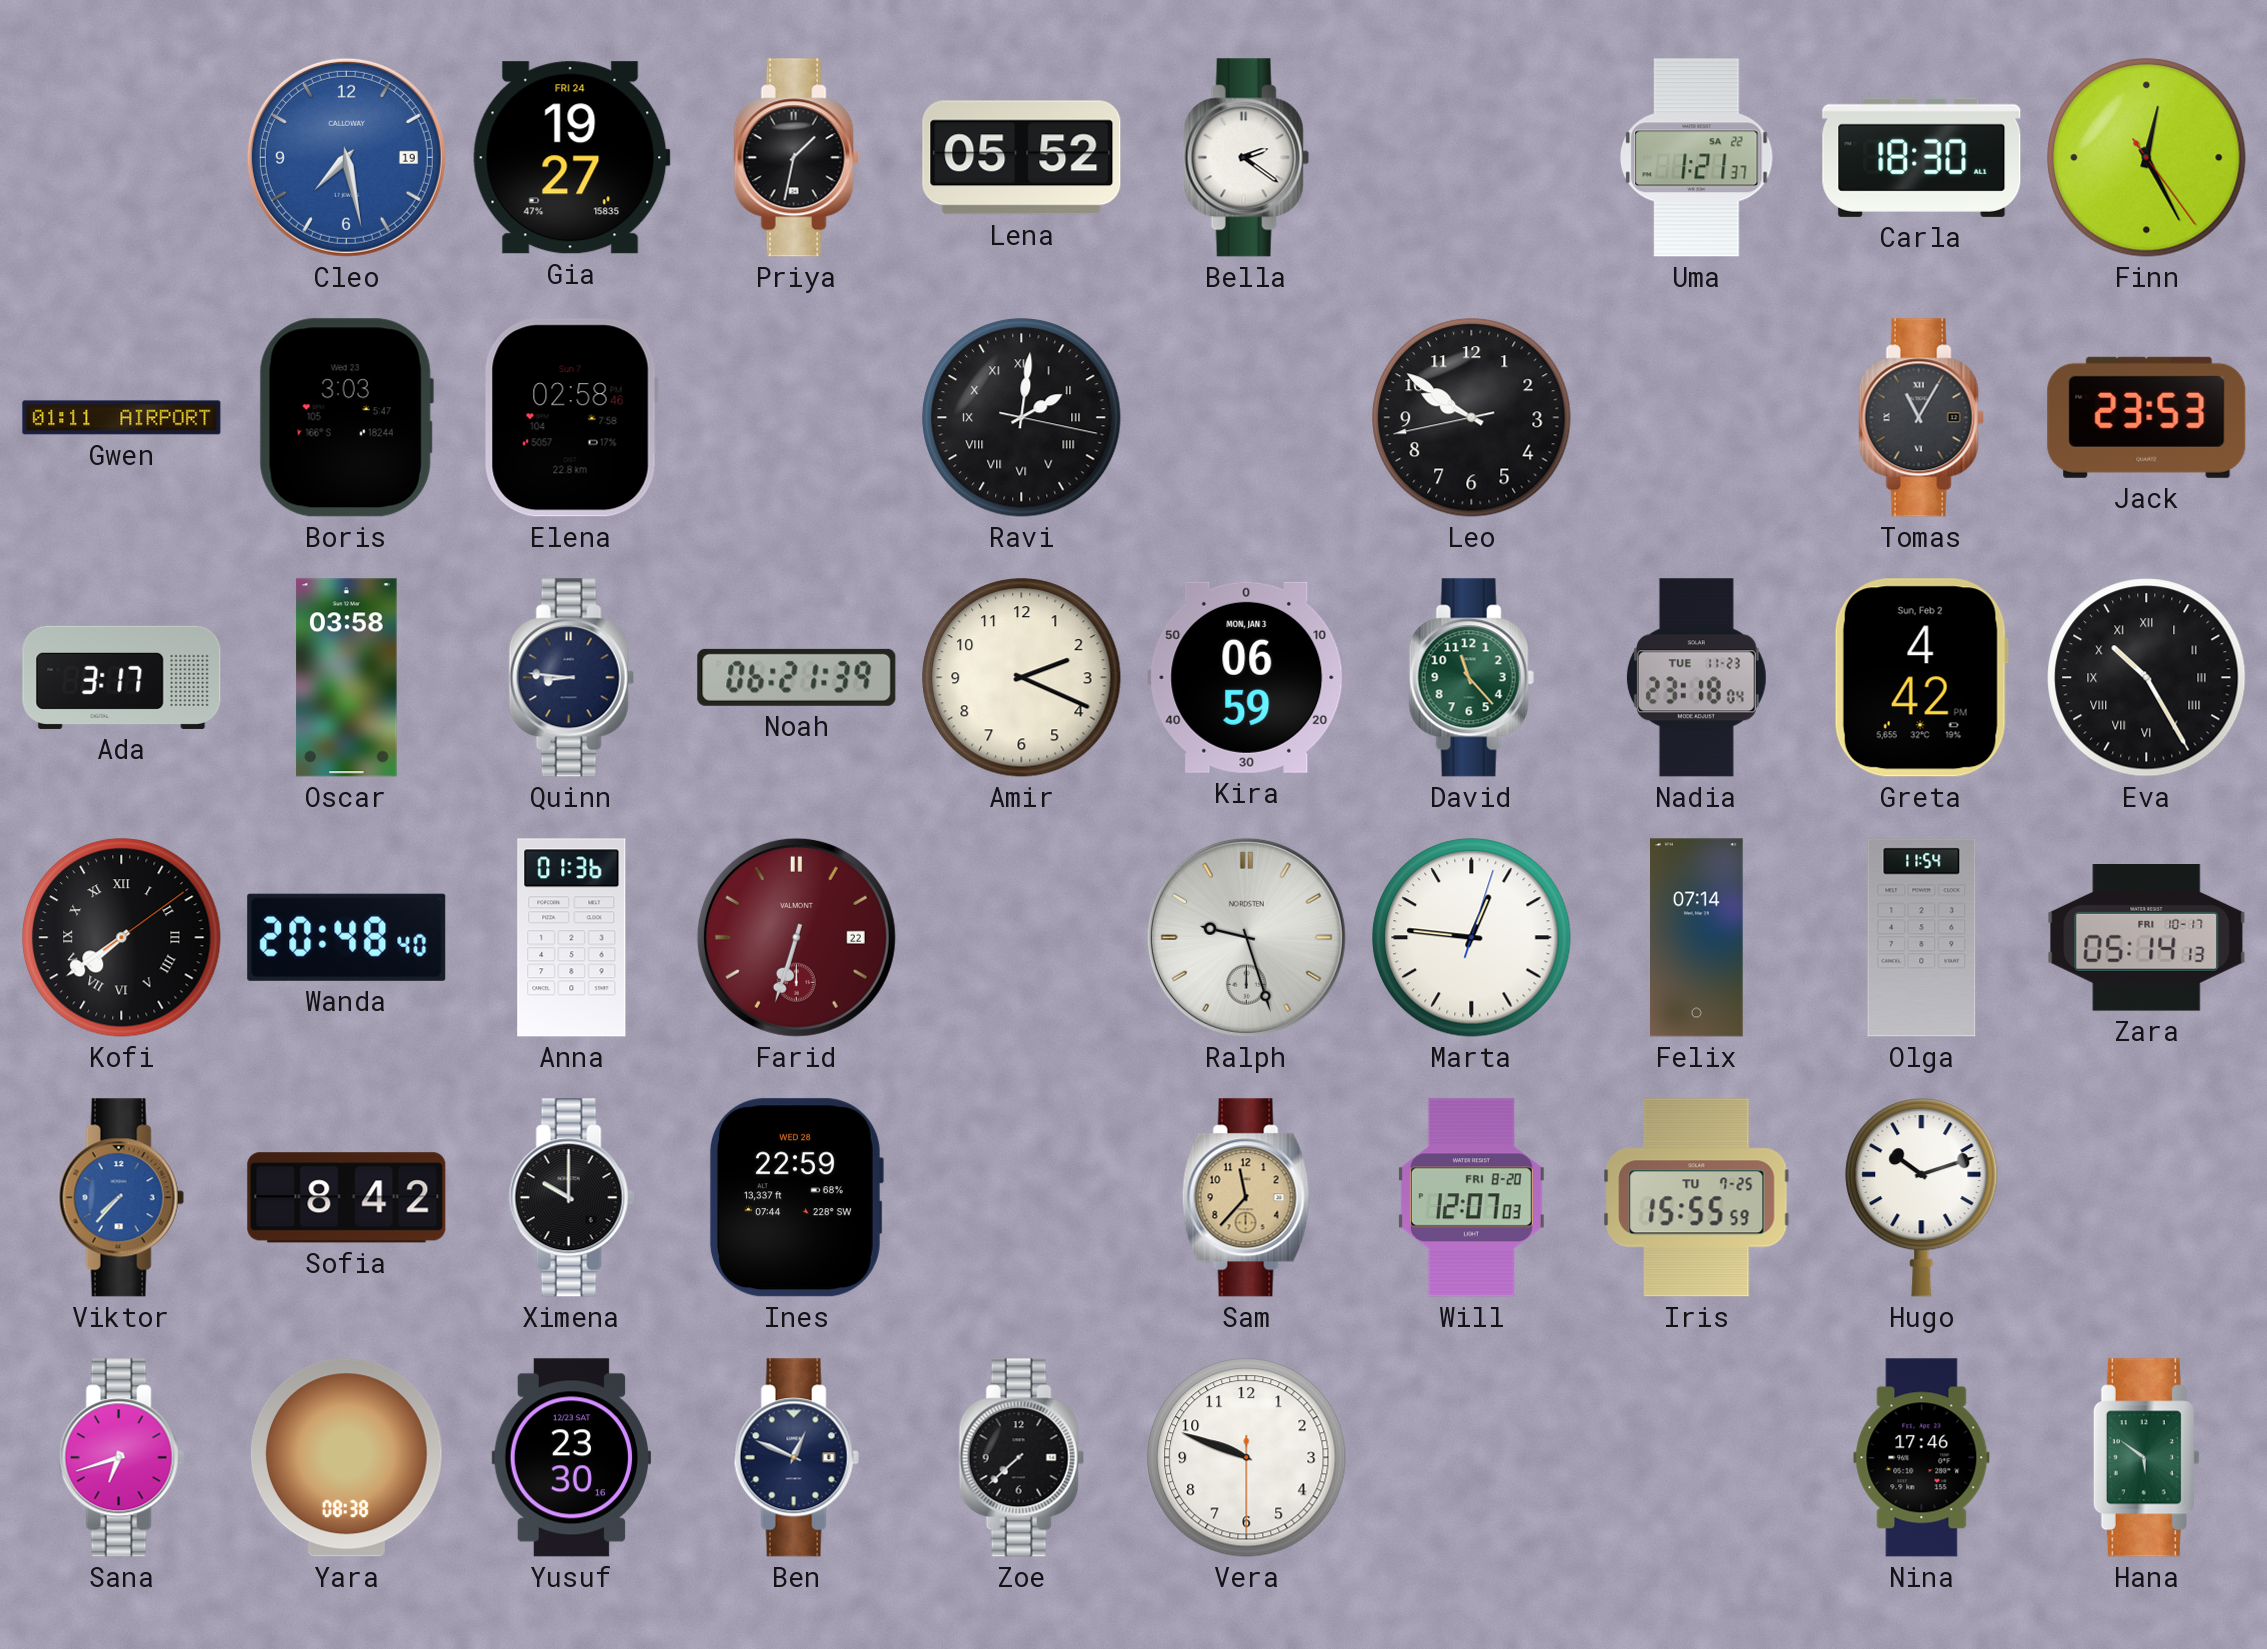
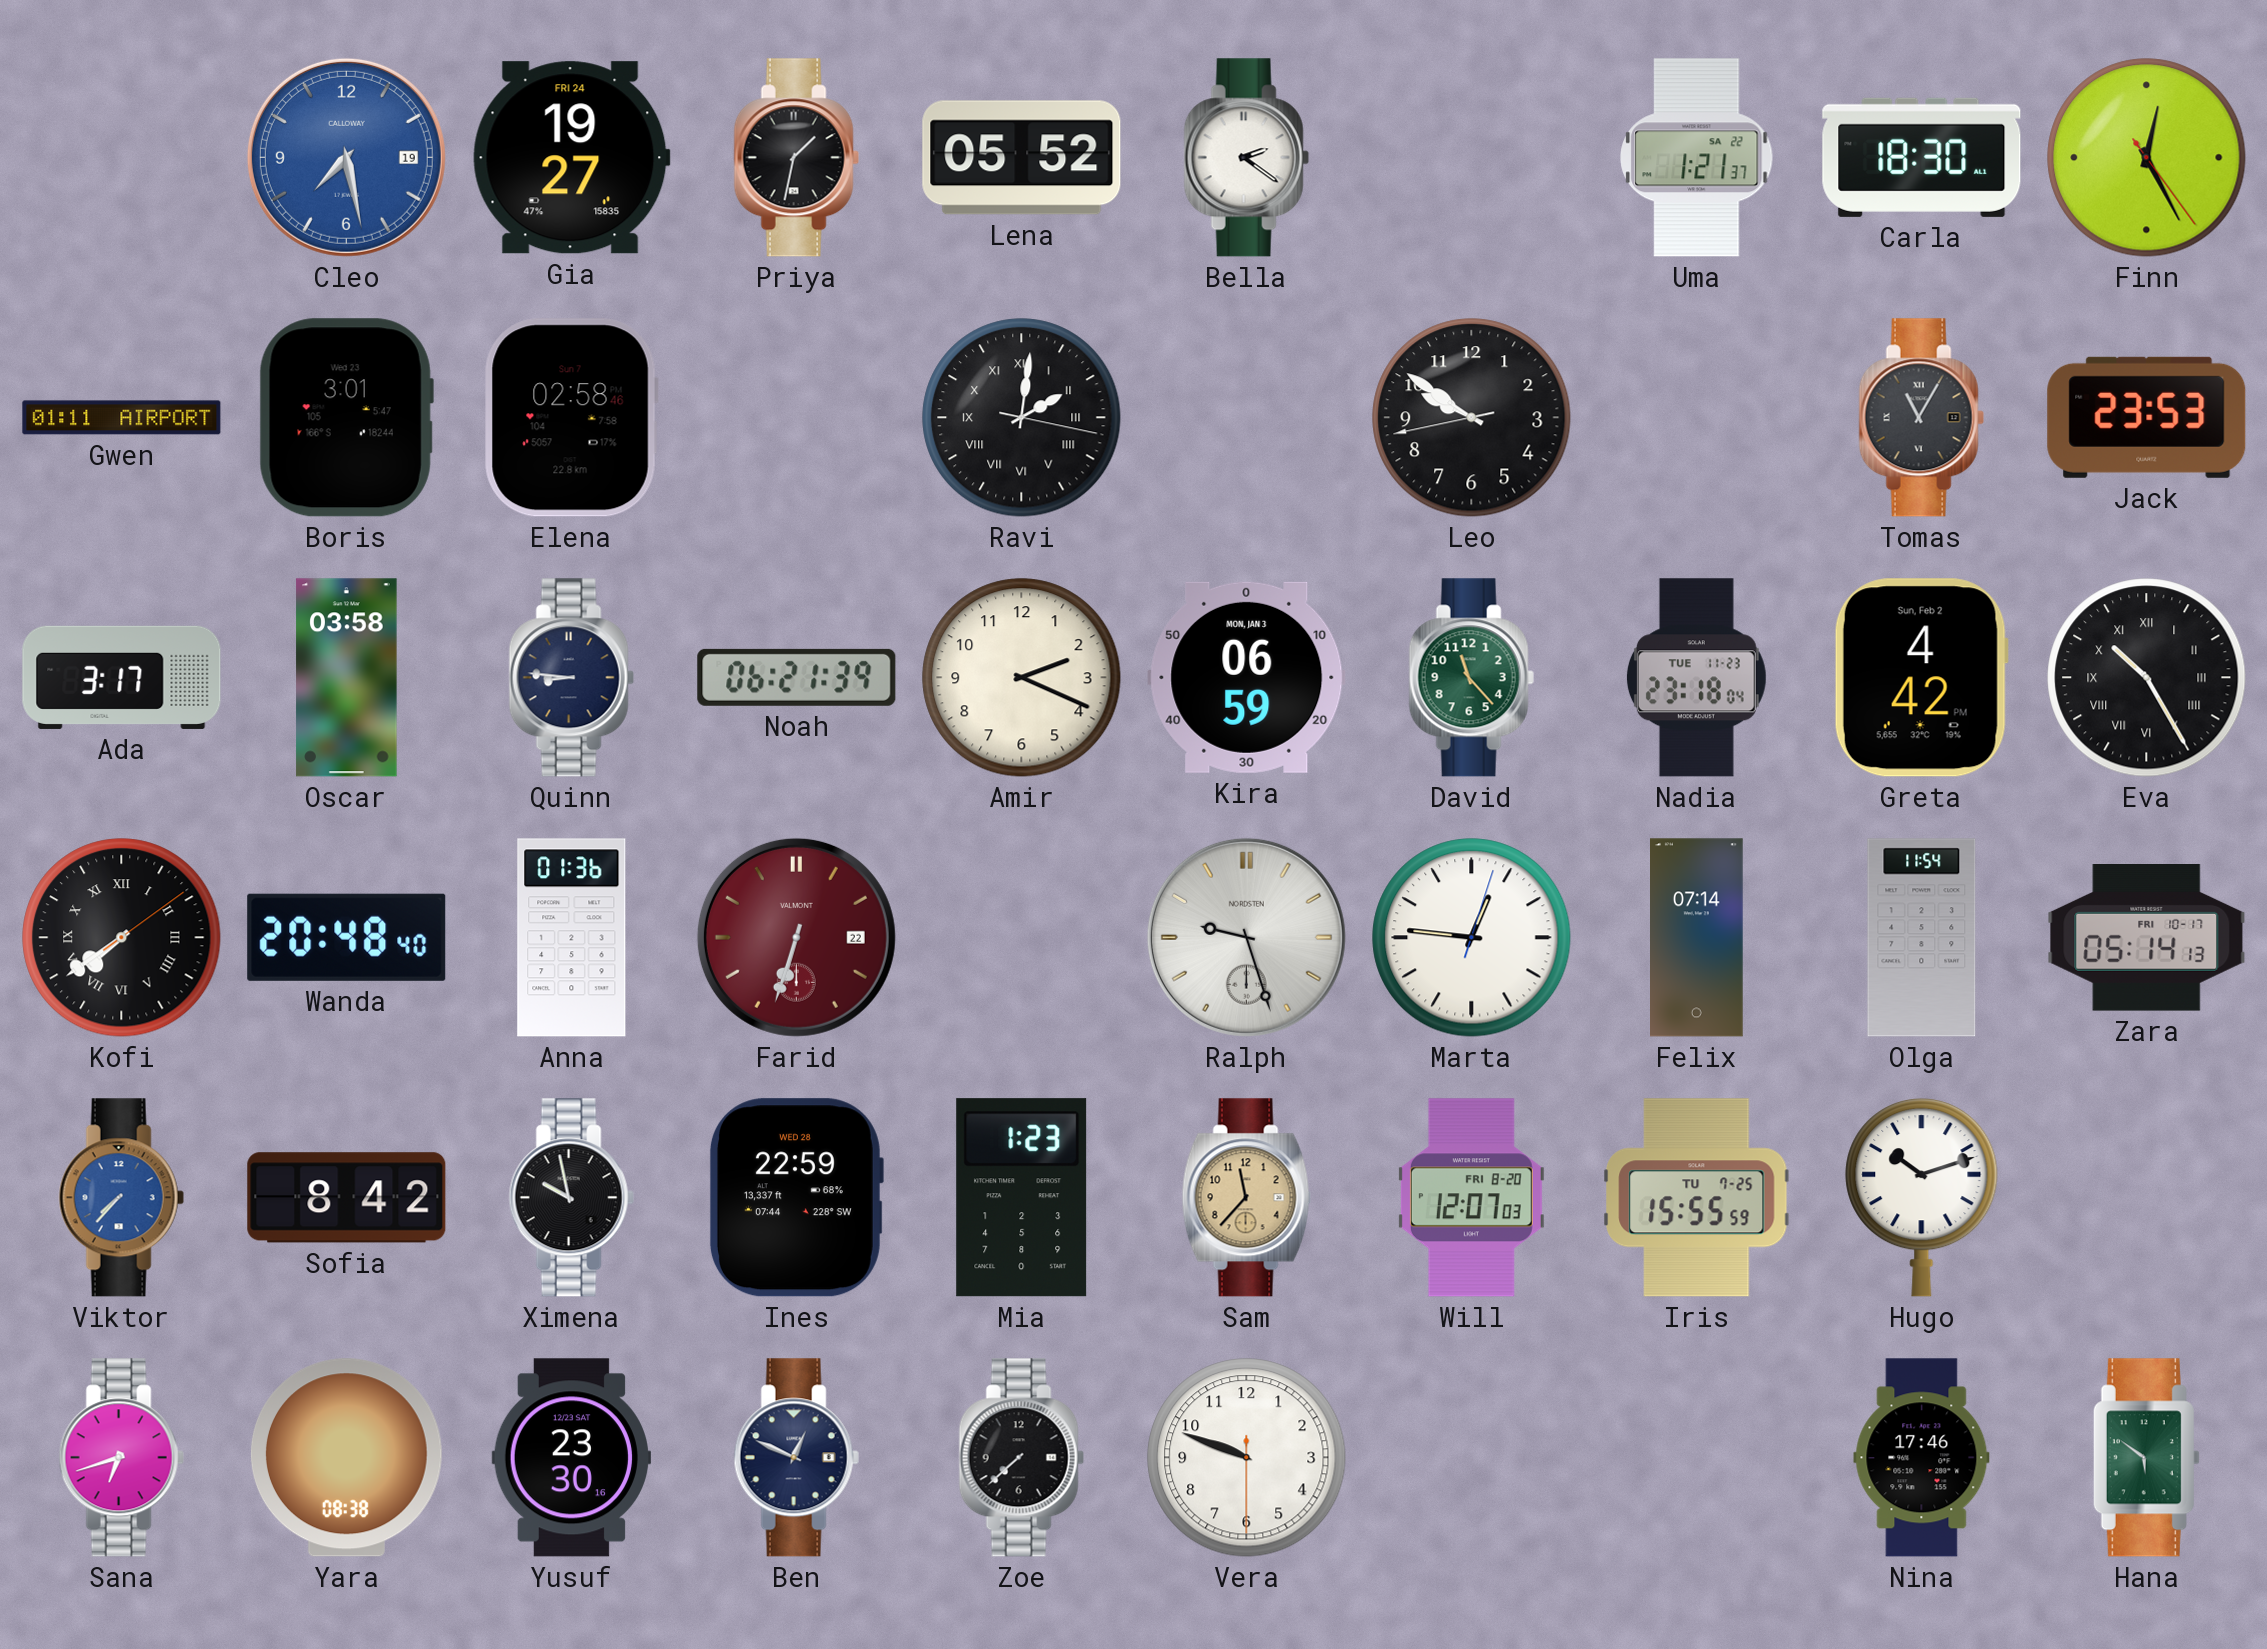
Boris: 3:03 -> 3:01
Ximena: 10:00 -> 9:58
Mia: none -> 1:23
